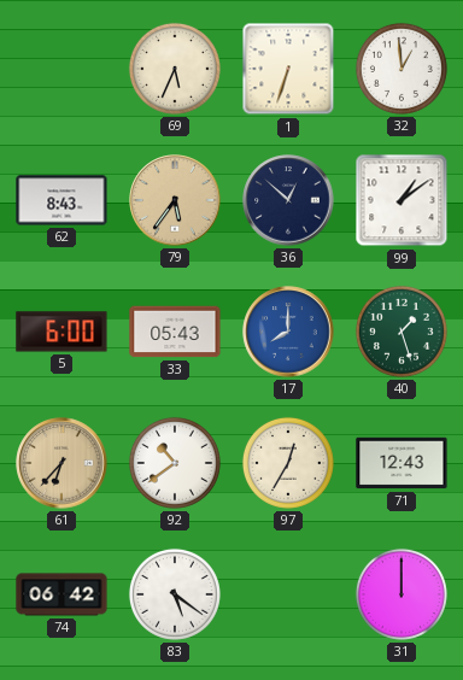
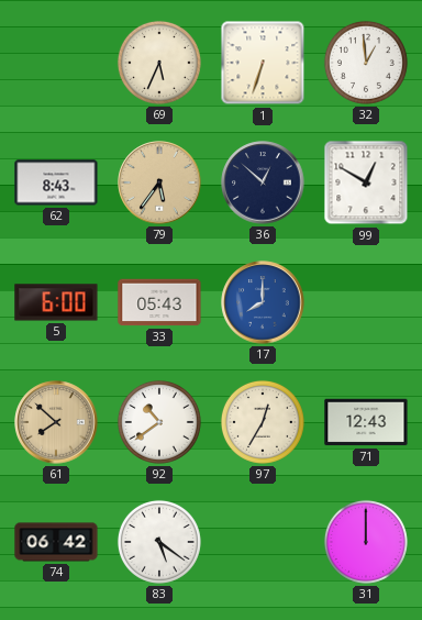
99: 1:09 -> 12:50
40: 1:27 -> none
61: 6:37 -> 7:52
